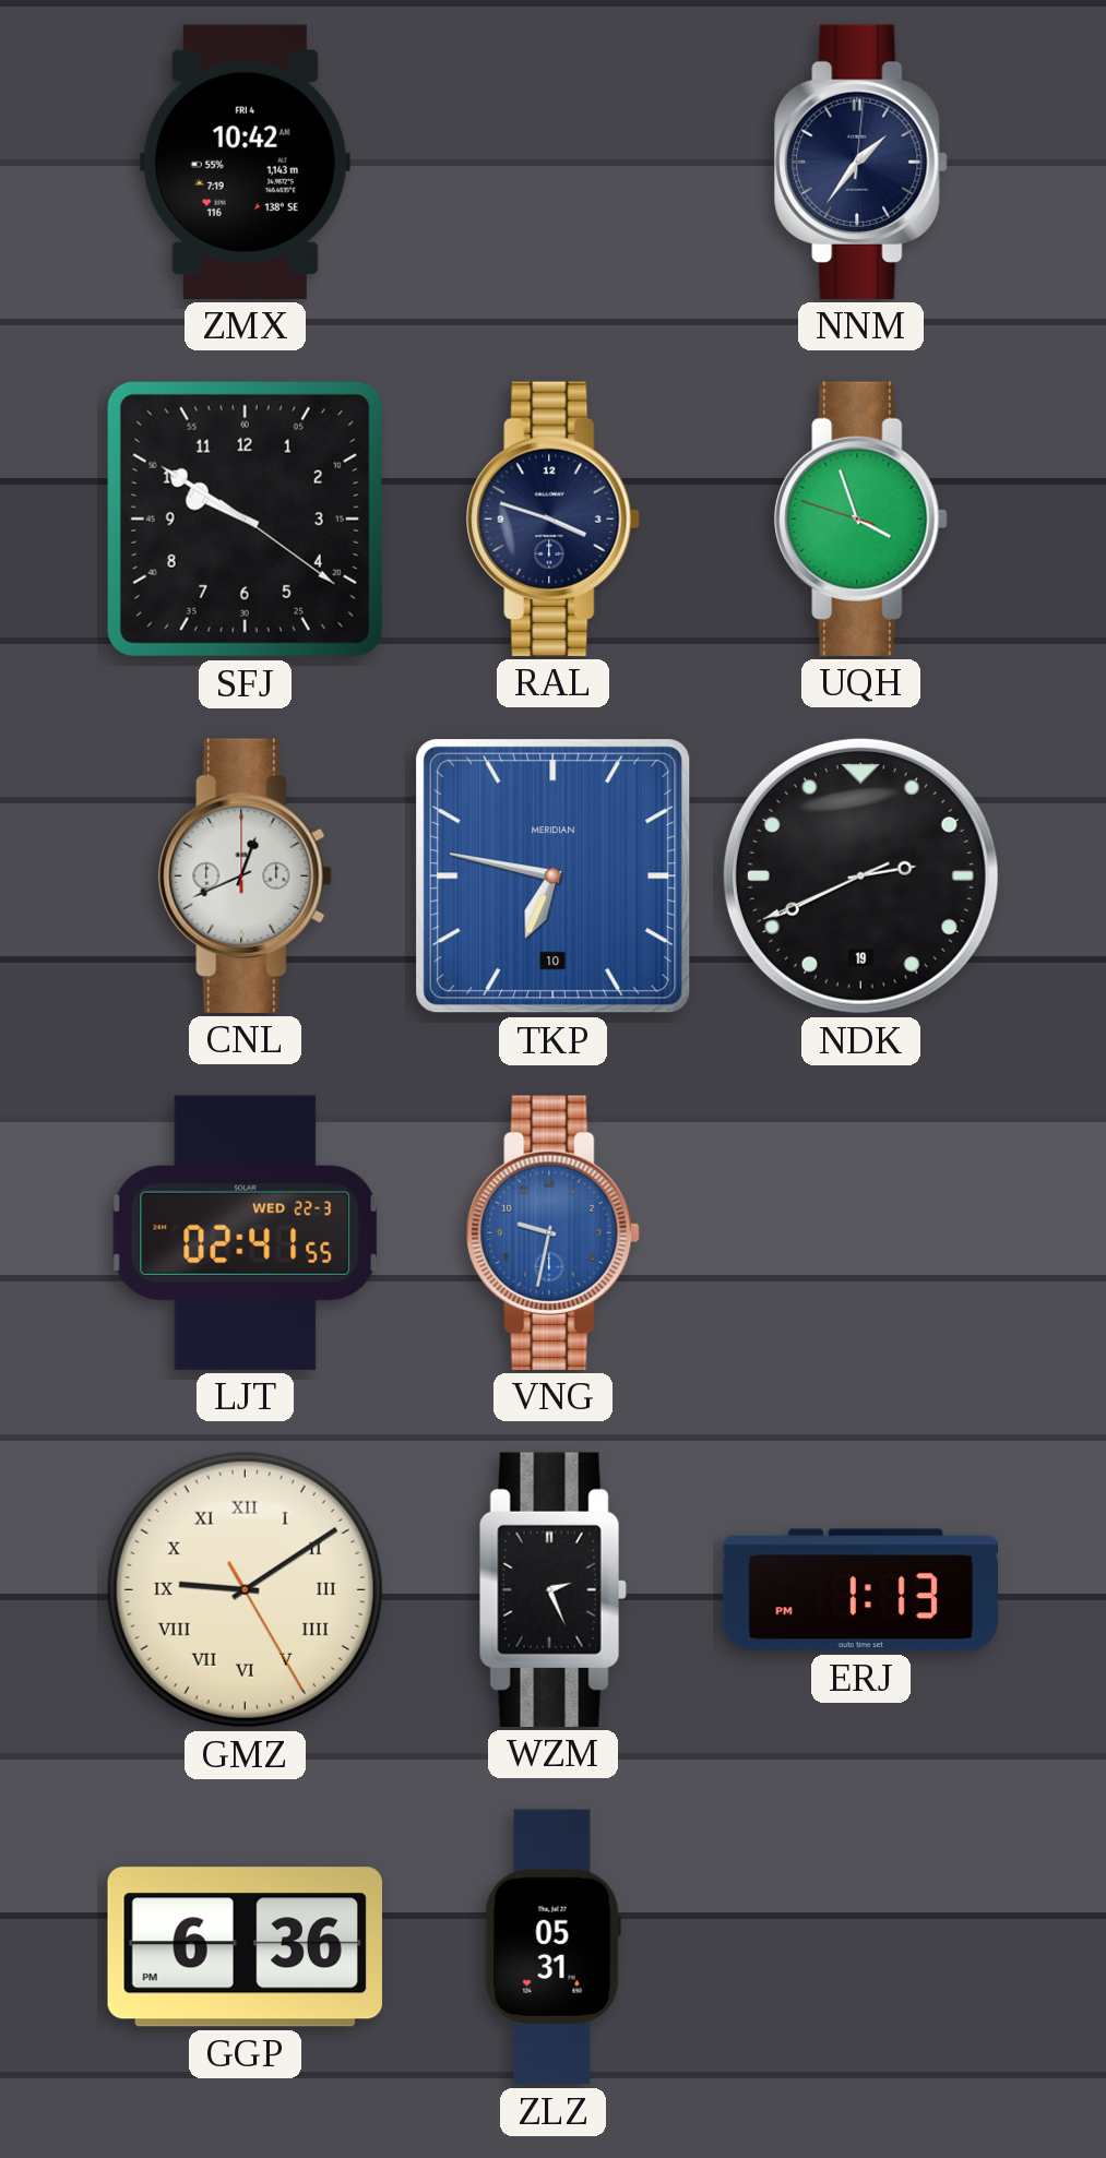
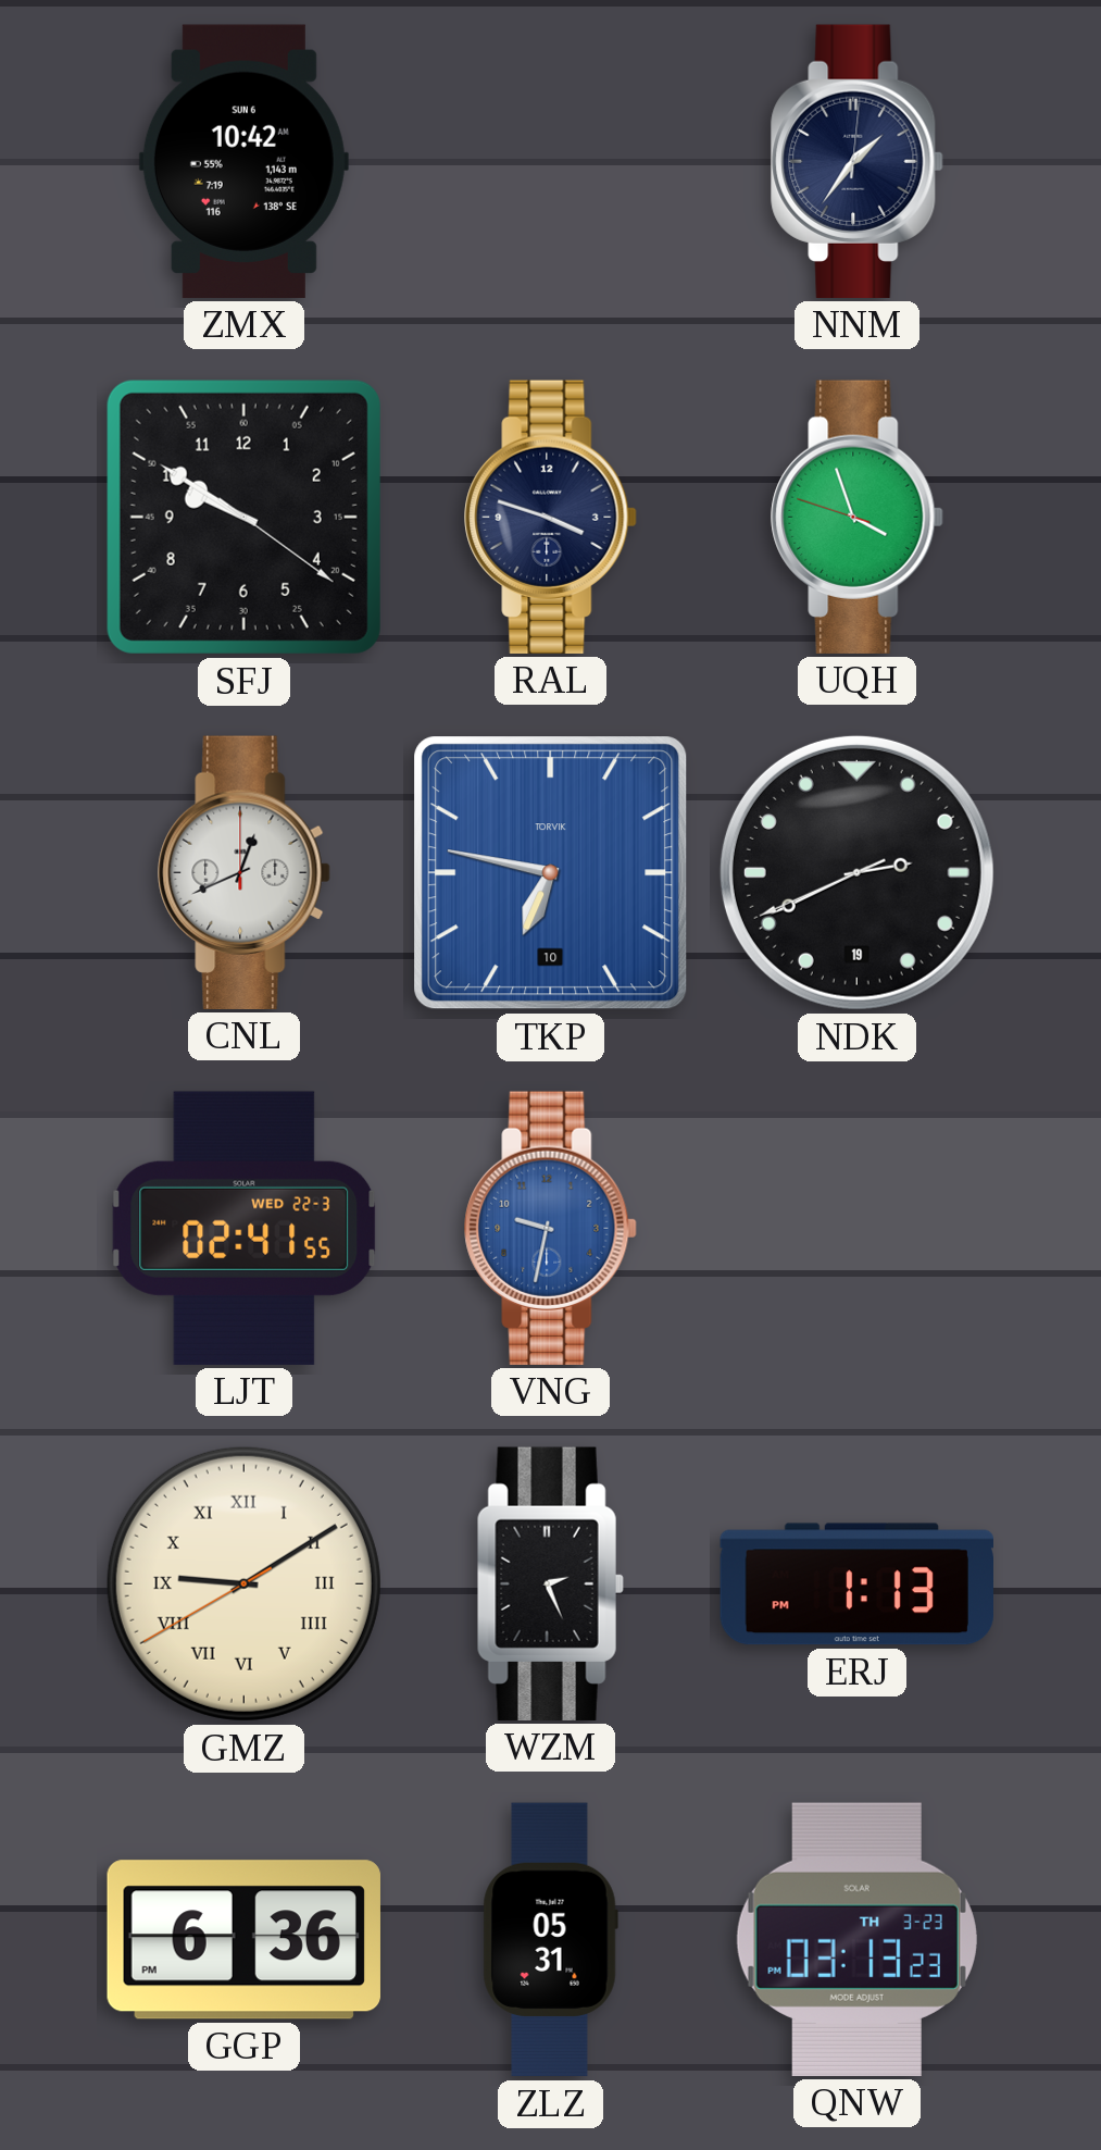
ZMX date: FRI 4 -> SUN 6
TKP brand: MERIDIAN -> TORVIK
GMZ: 9:09:25 -> 9:09:40
QNW: none -> 03:13
